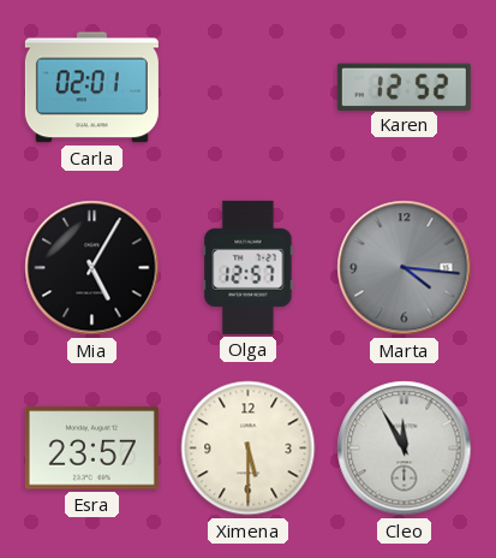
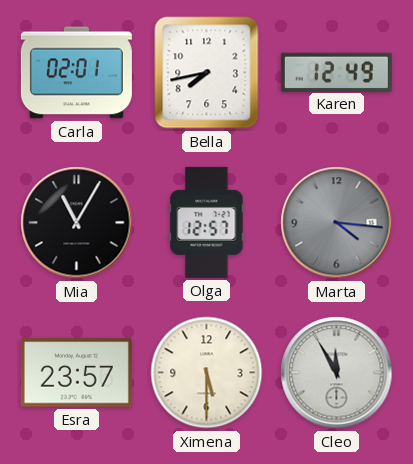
Bella: none -> 7:43
Karen: 12:52 -> 12:49
Mia: 5:05 -> 11:05
